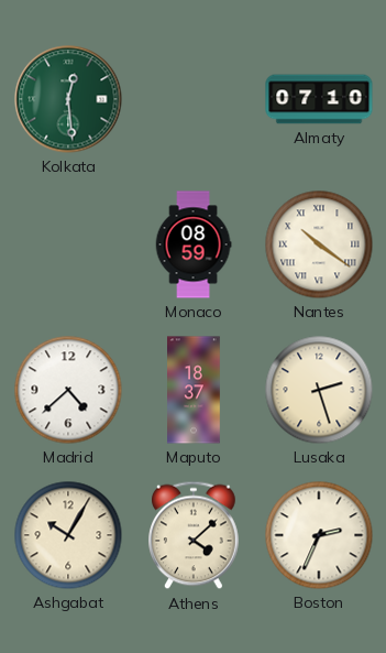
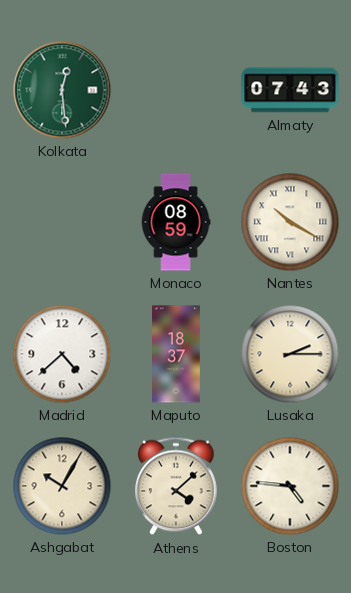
Almaty: 07:10 -> 07:43
Nantes: 10:21 -> 10:20
Lusaka: 2:27 -> 2:15
Boston: 2:34 -> 4:46
